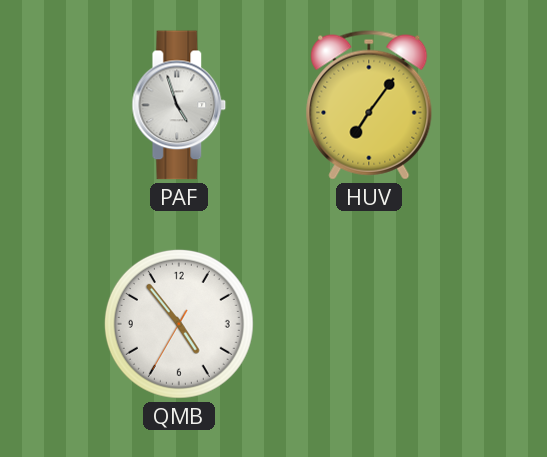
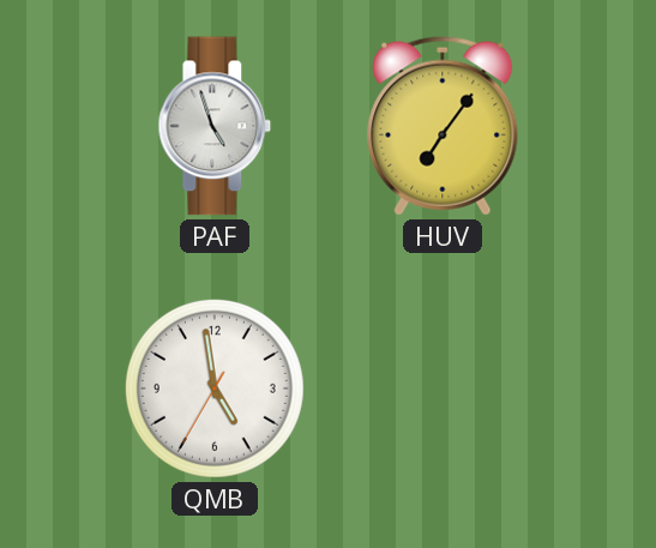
QMB: 4:53 -> 4:58
